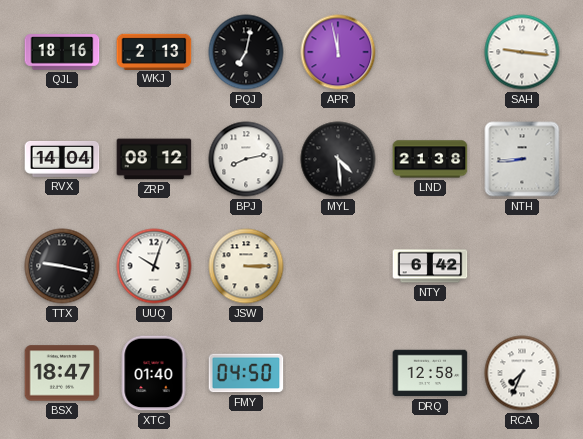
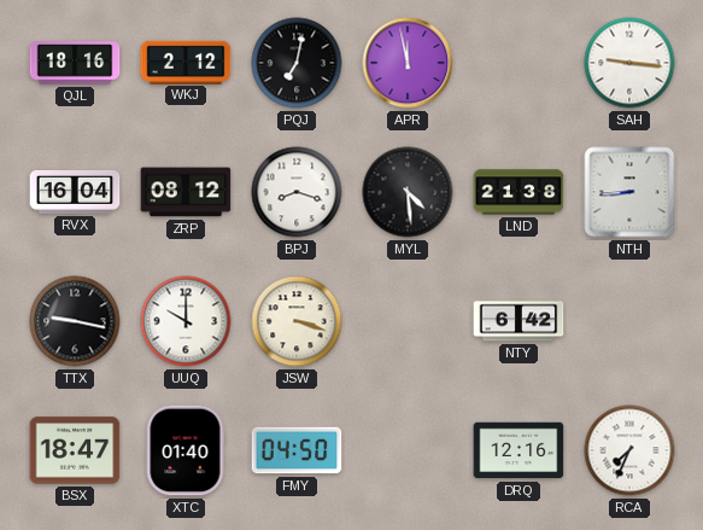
WKJ: 2:13 -> 2:12
RVX: 14:04 -> 16:04
BPJ: 8:13 -> 8:18
UUQ: 10:03 -> 10:00
JSW: 3:15 -> 3:18
DRQ: 12:58 -> 12:16
